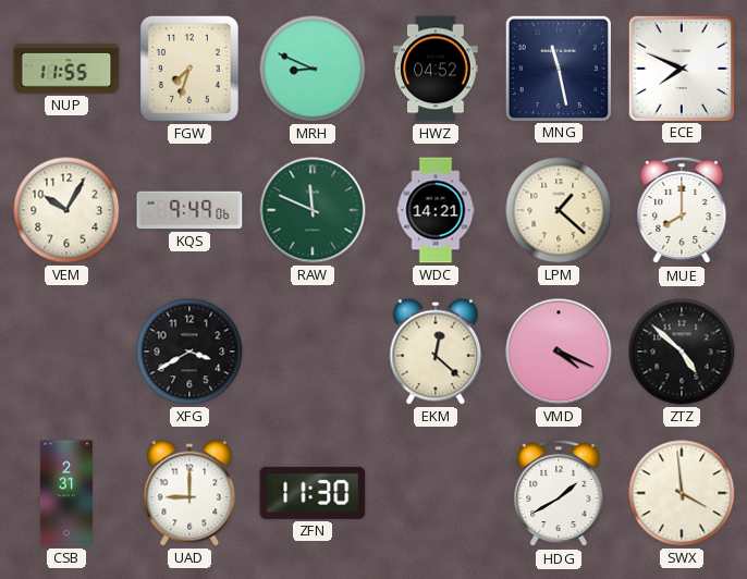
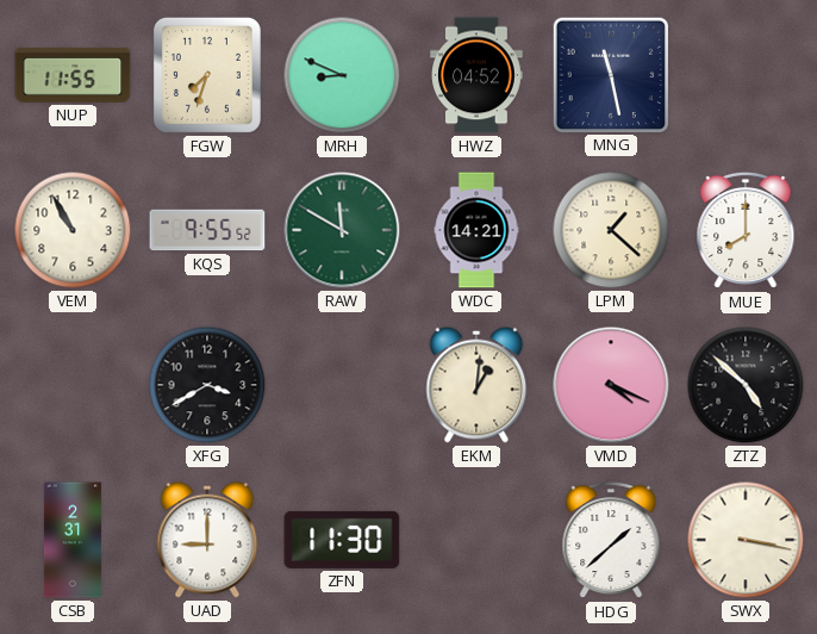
ECE: 7:49 -> none
VEM: 10:05 -> 10:55
KQS: 9:49 -> 9:55
RAW: 11:49 -> 11:50
EKM: 12:22 -> 1:01
HDG: 1:40 -> 1:38
SWX: 3:59 -> 3:17
